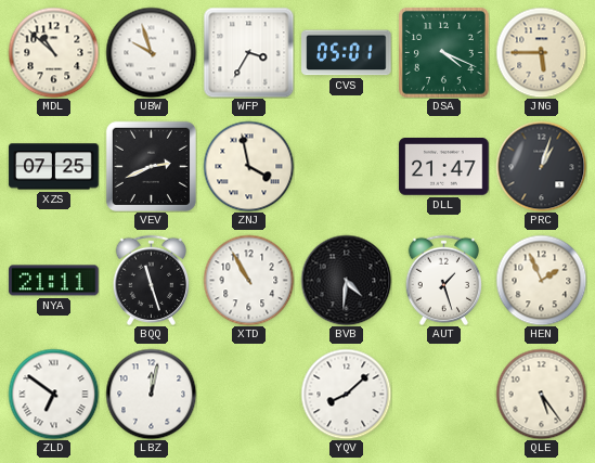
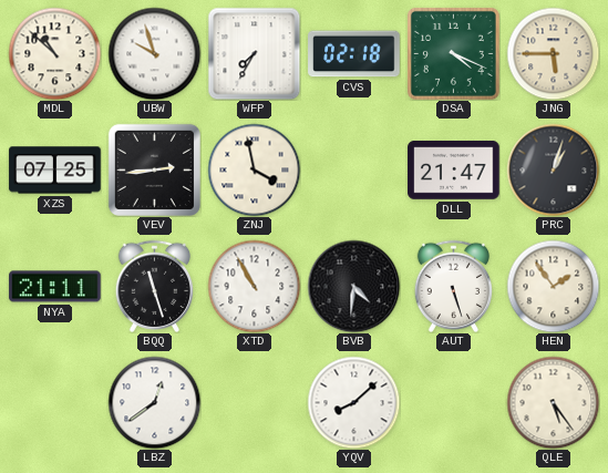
WFP: 3:35 -> 7:35
CVS: 05:01 -> 02:18
VEV: 2:41 -> 2:44
AUT: 1:27 -> 5:27
HEN: 1:56 -> 1:54
ZLD: 6:51 -> none
LBZ: 12:02 -> 12:39
